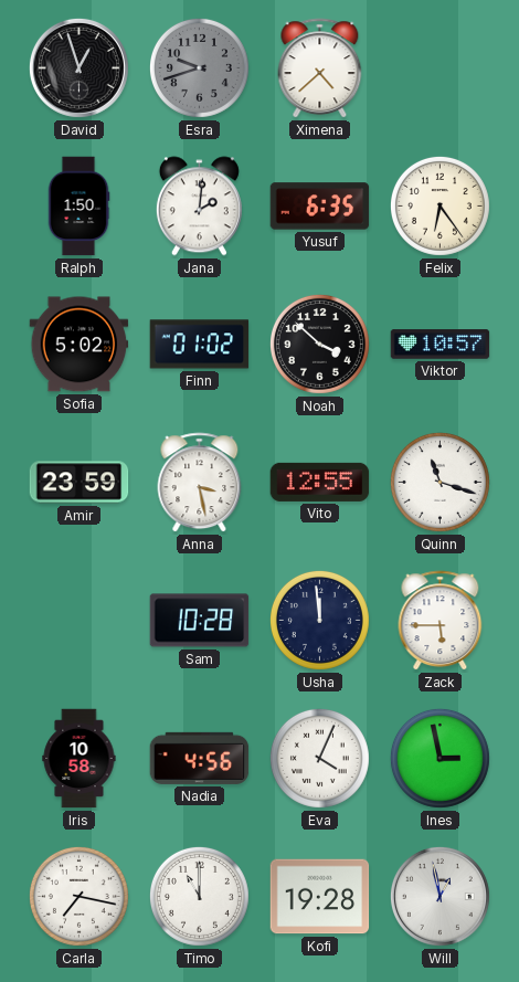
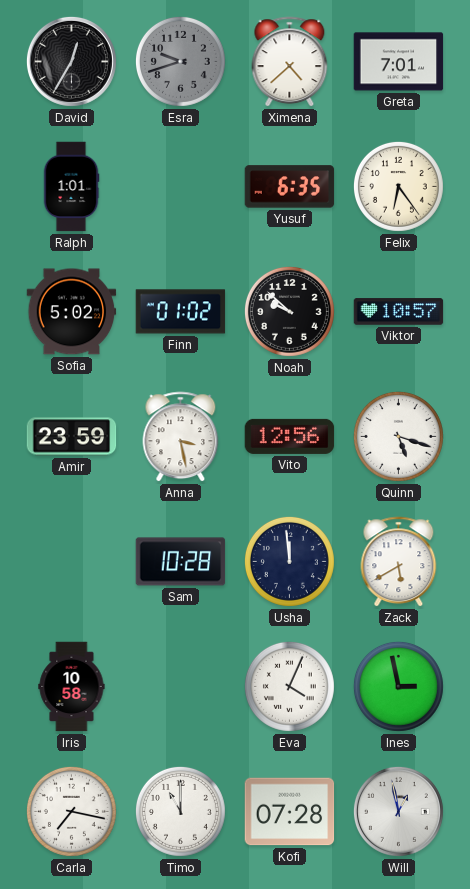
David: 12:57 -> 12:35
Greta: none -> 7:01
Ralph: 1:50 -> 1:01
Jana: 2:01 -> none
Noah: 3:52 -> 9:52
Vito: 12:55 -> 12:56
Quinn: 11:18 -> 5:18
Zack: 5:45 -> 5:40
Nadia: 4:56 -> none
Kofi: 19:28 -> 07:28
